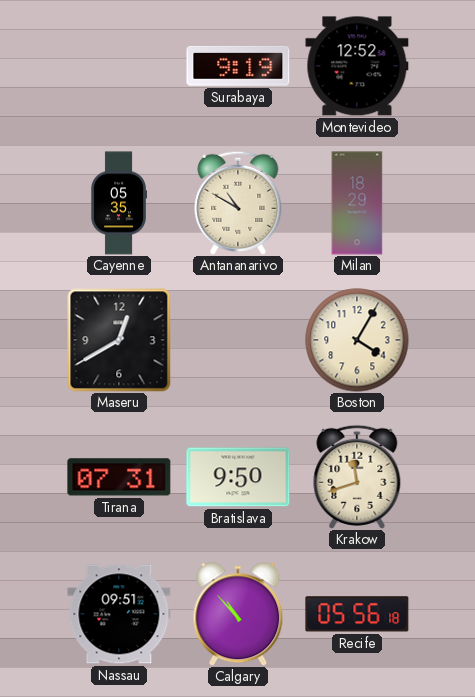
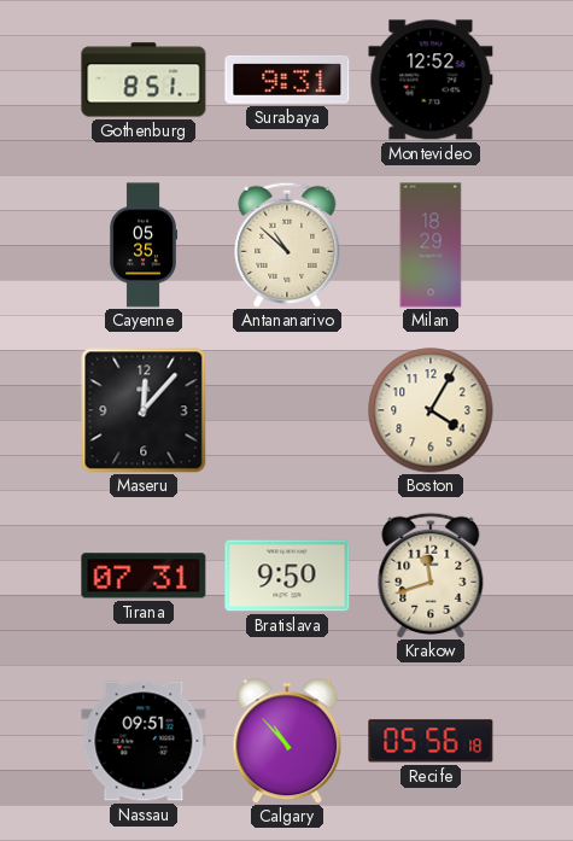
Gothenburg: none -> 8:51
Surabaya: 9:19 -> 9:31
Antananarivo: 10:50 -> 10:52
Maseru: 12:40 -> 12:07
